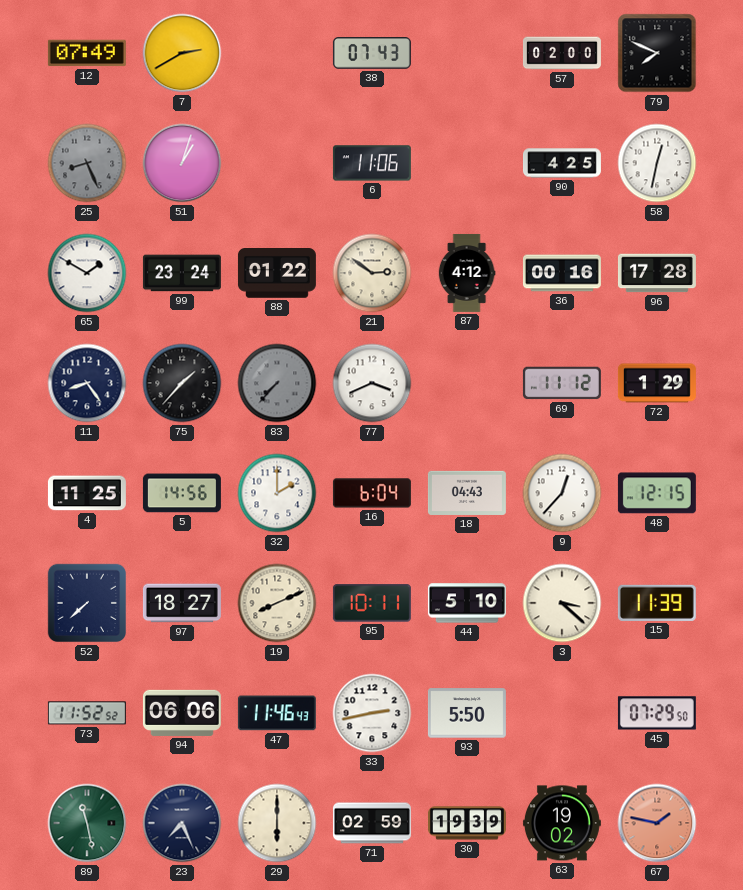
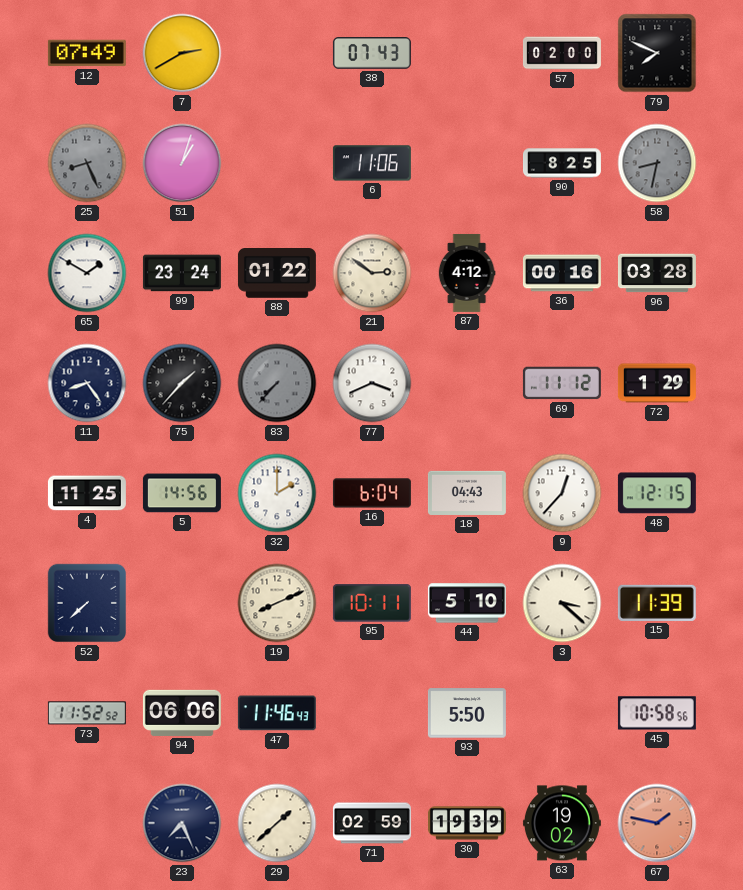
90: 4:25 -> 8:25
58: 12:32 -> 8:32
58 dial: white -> grey
96: 17:28 -> 03:28
97: 18:27 -> none
33: 2:43 -> none
45: 07:29 -> 10:58
89: 11:28 -> none
29: 6:00 -> 1:38
